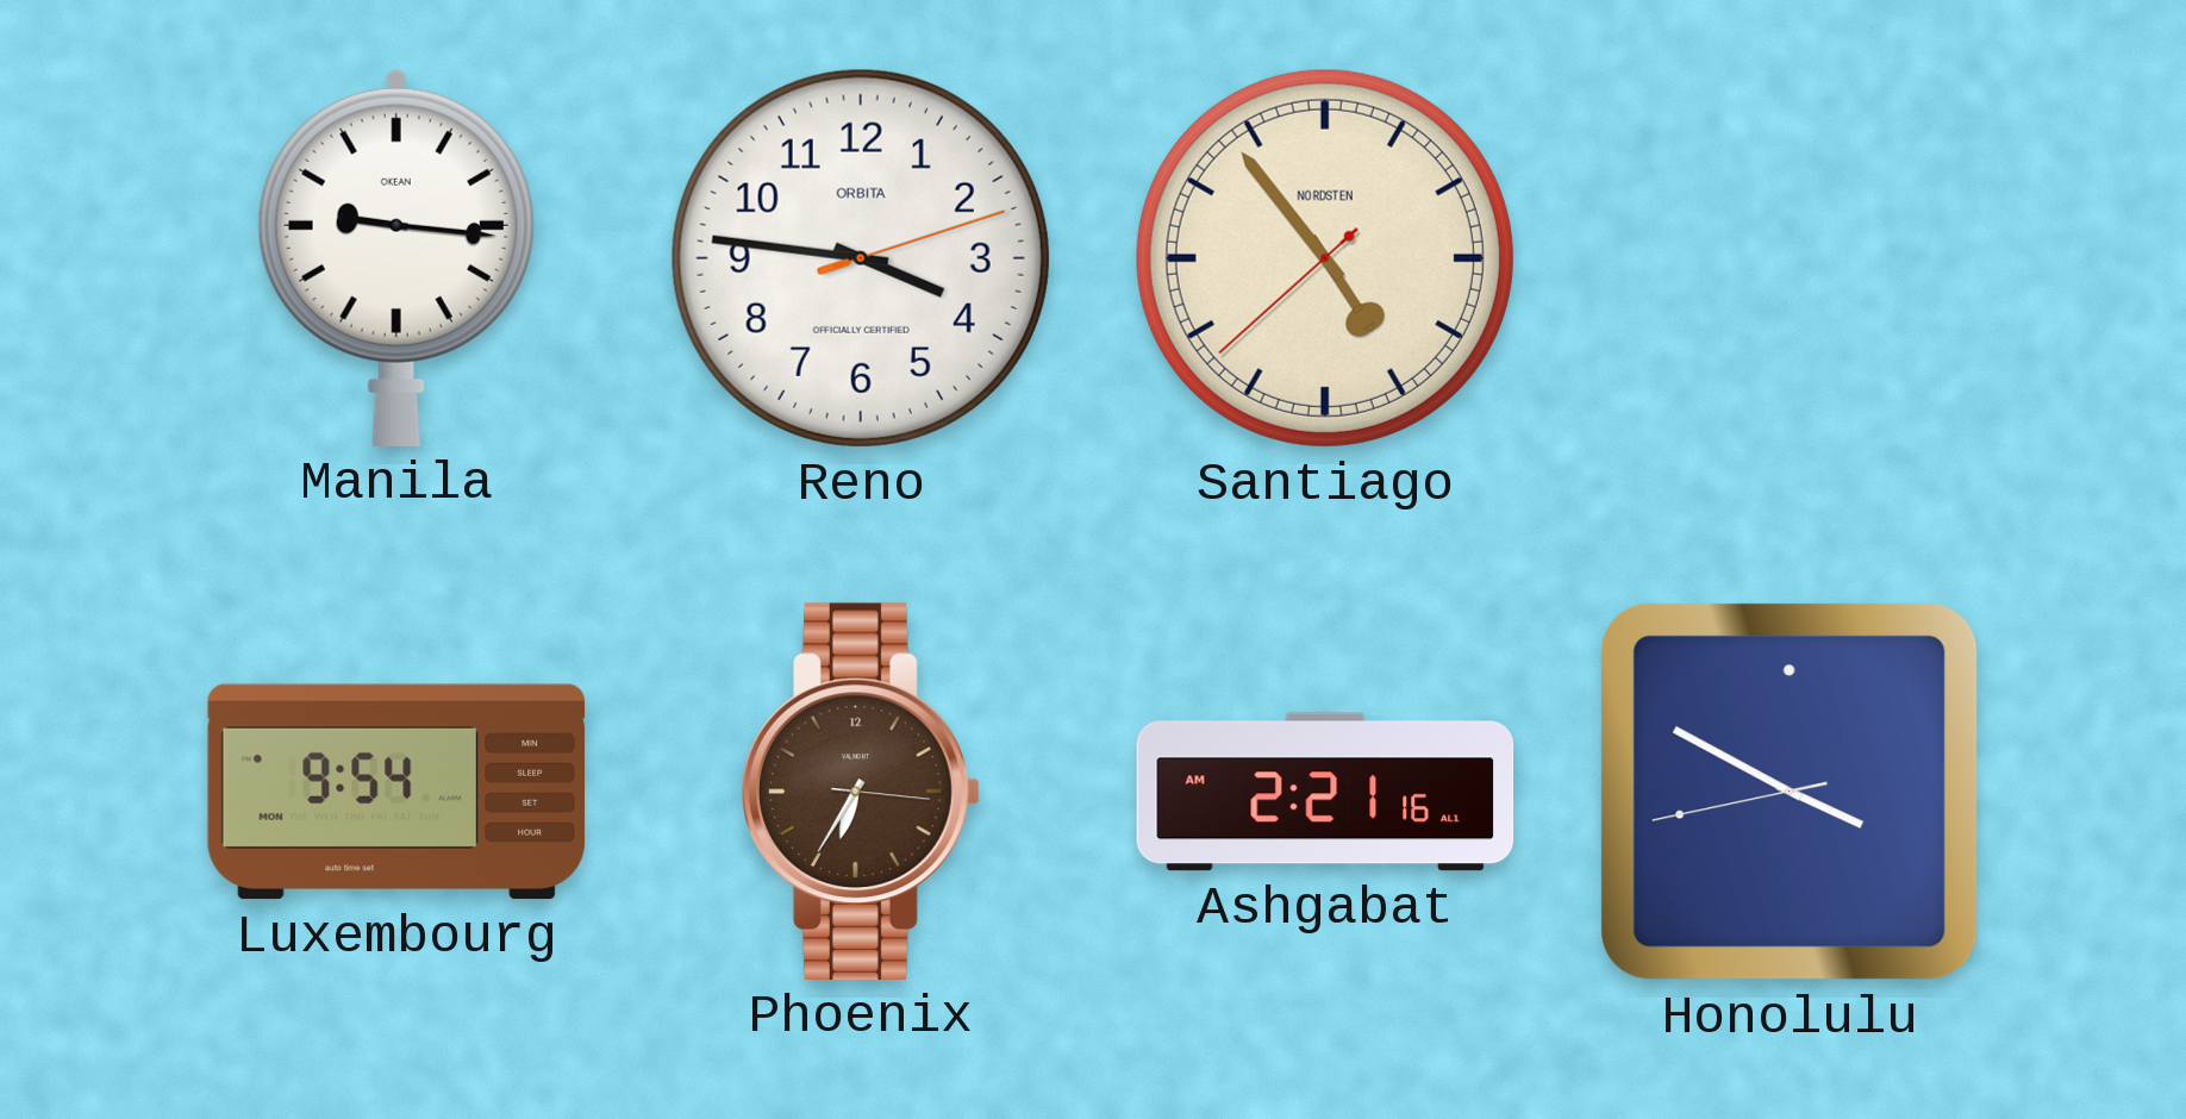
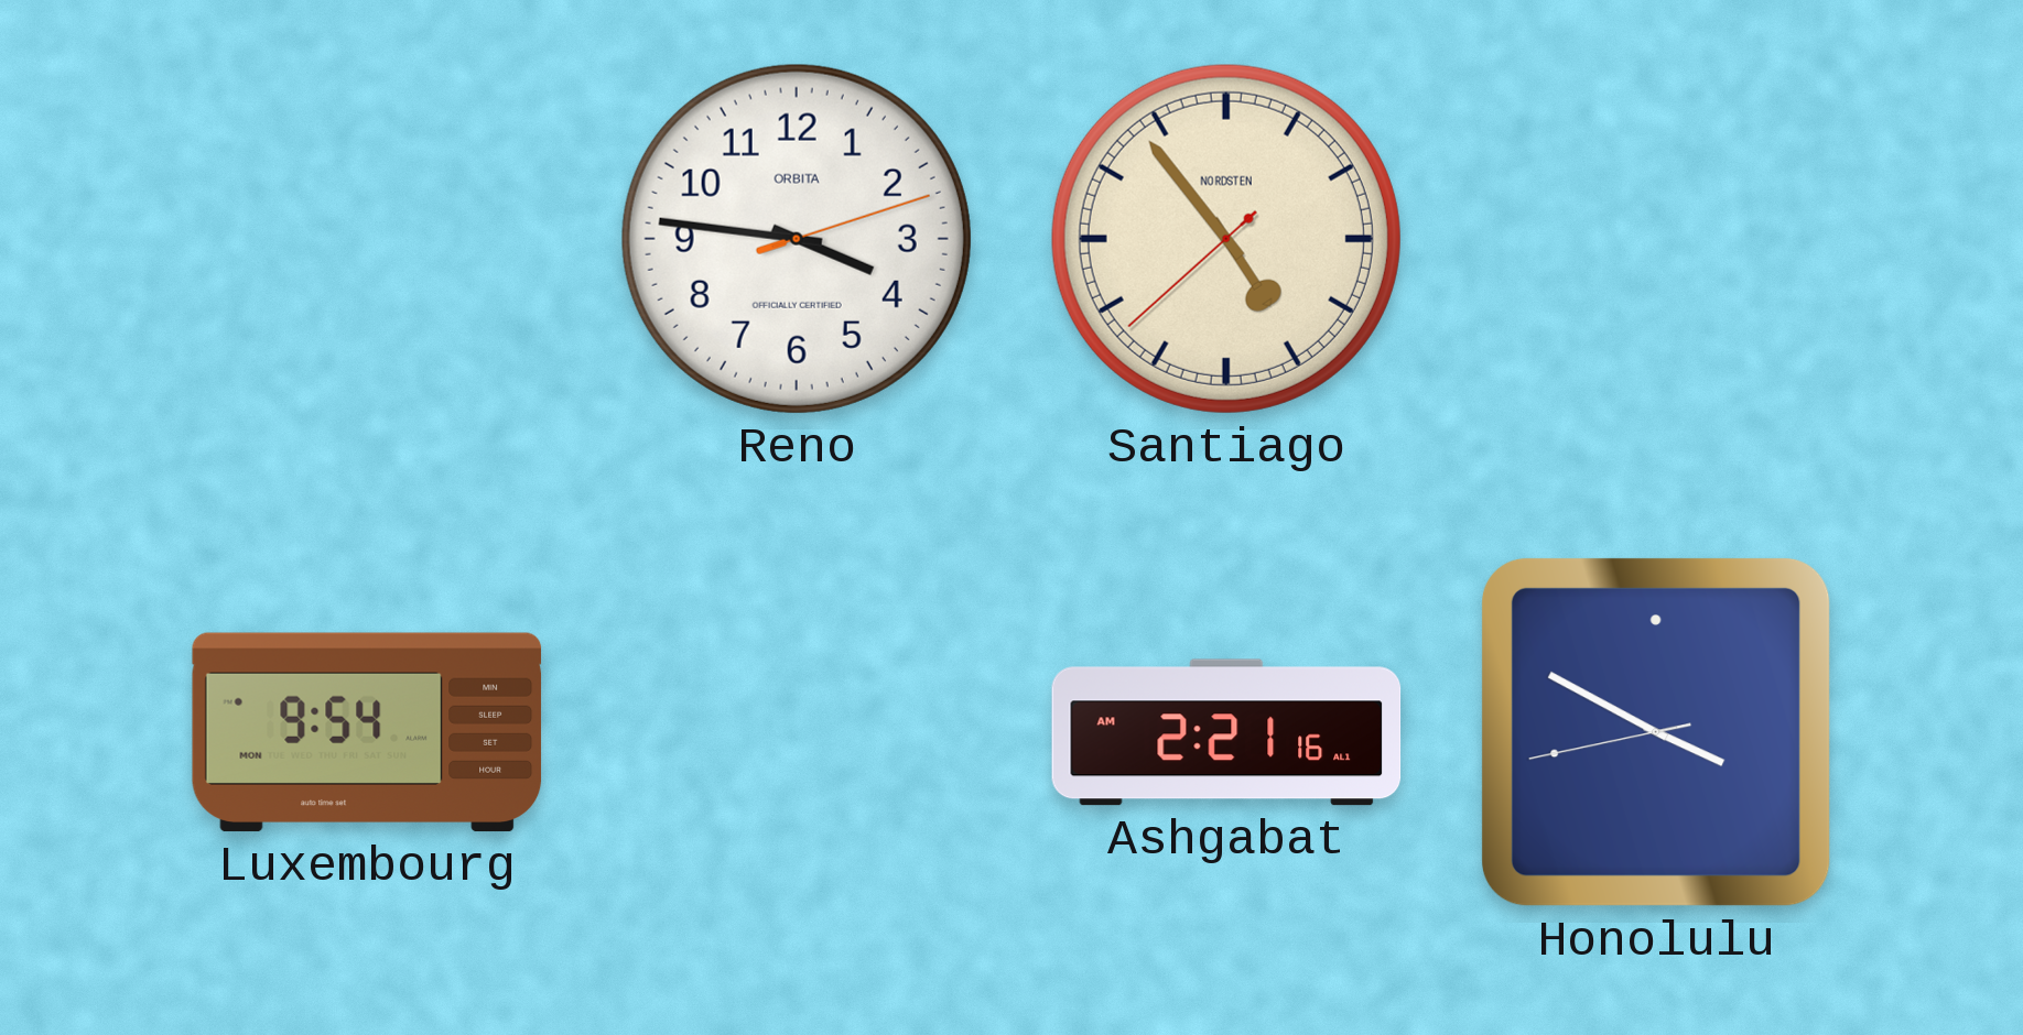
Manila: 9:16 -> none
Phoenix: 6:35 -> none
